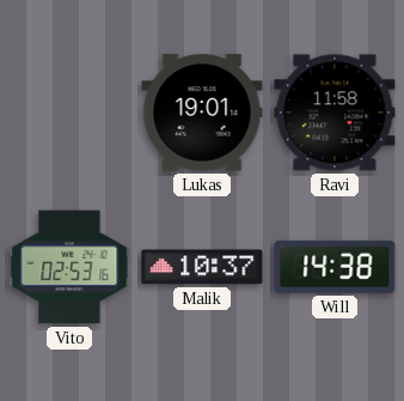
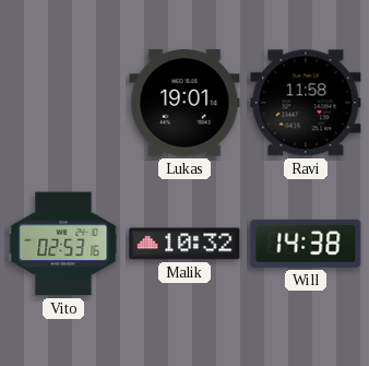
Malik: 10:37 -> 10:32
